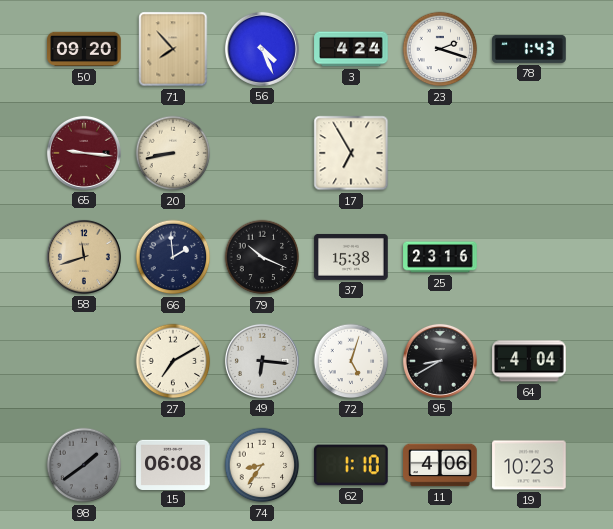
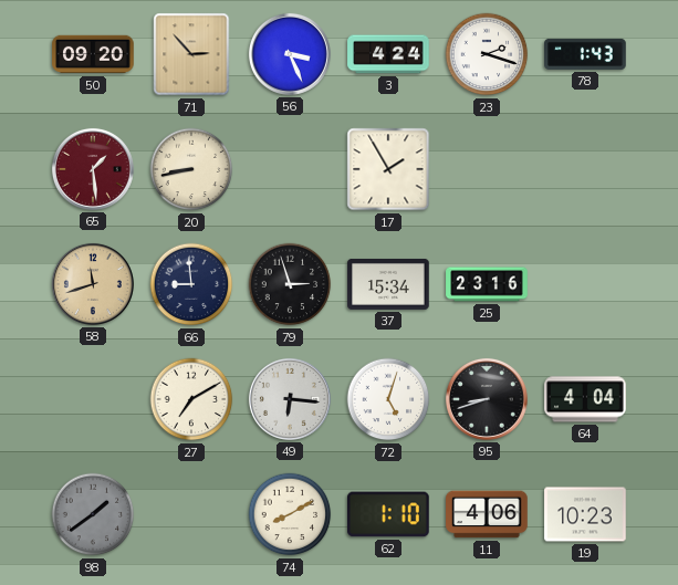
71: 7:53 -> 2:53
56: 4:26 -> 3:26
65: 9:16 -> 1:29
17: 6:55 -> 1:55
66: 1:59 -> 8:59
79: 10:19 -> 2:57
37: 15:38 -> 15:34
95: 8:40 -> 8:42
15: 06:08 -> none
74: 8:36 -> 8:10
